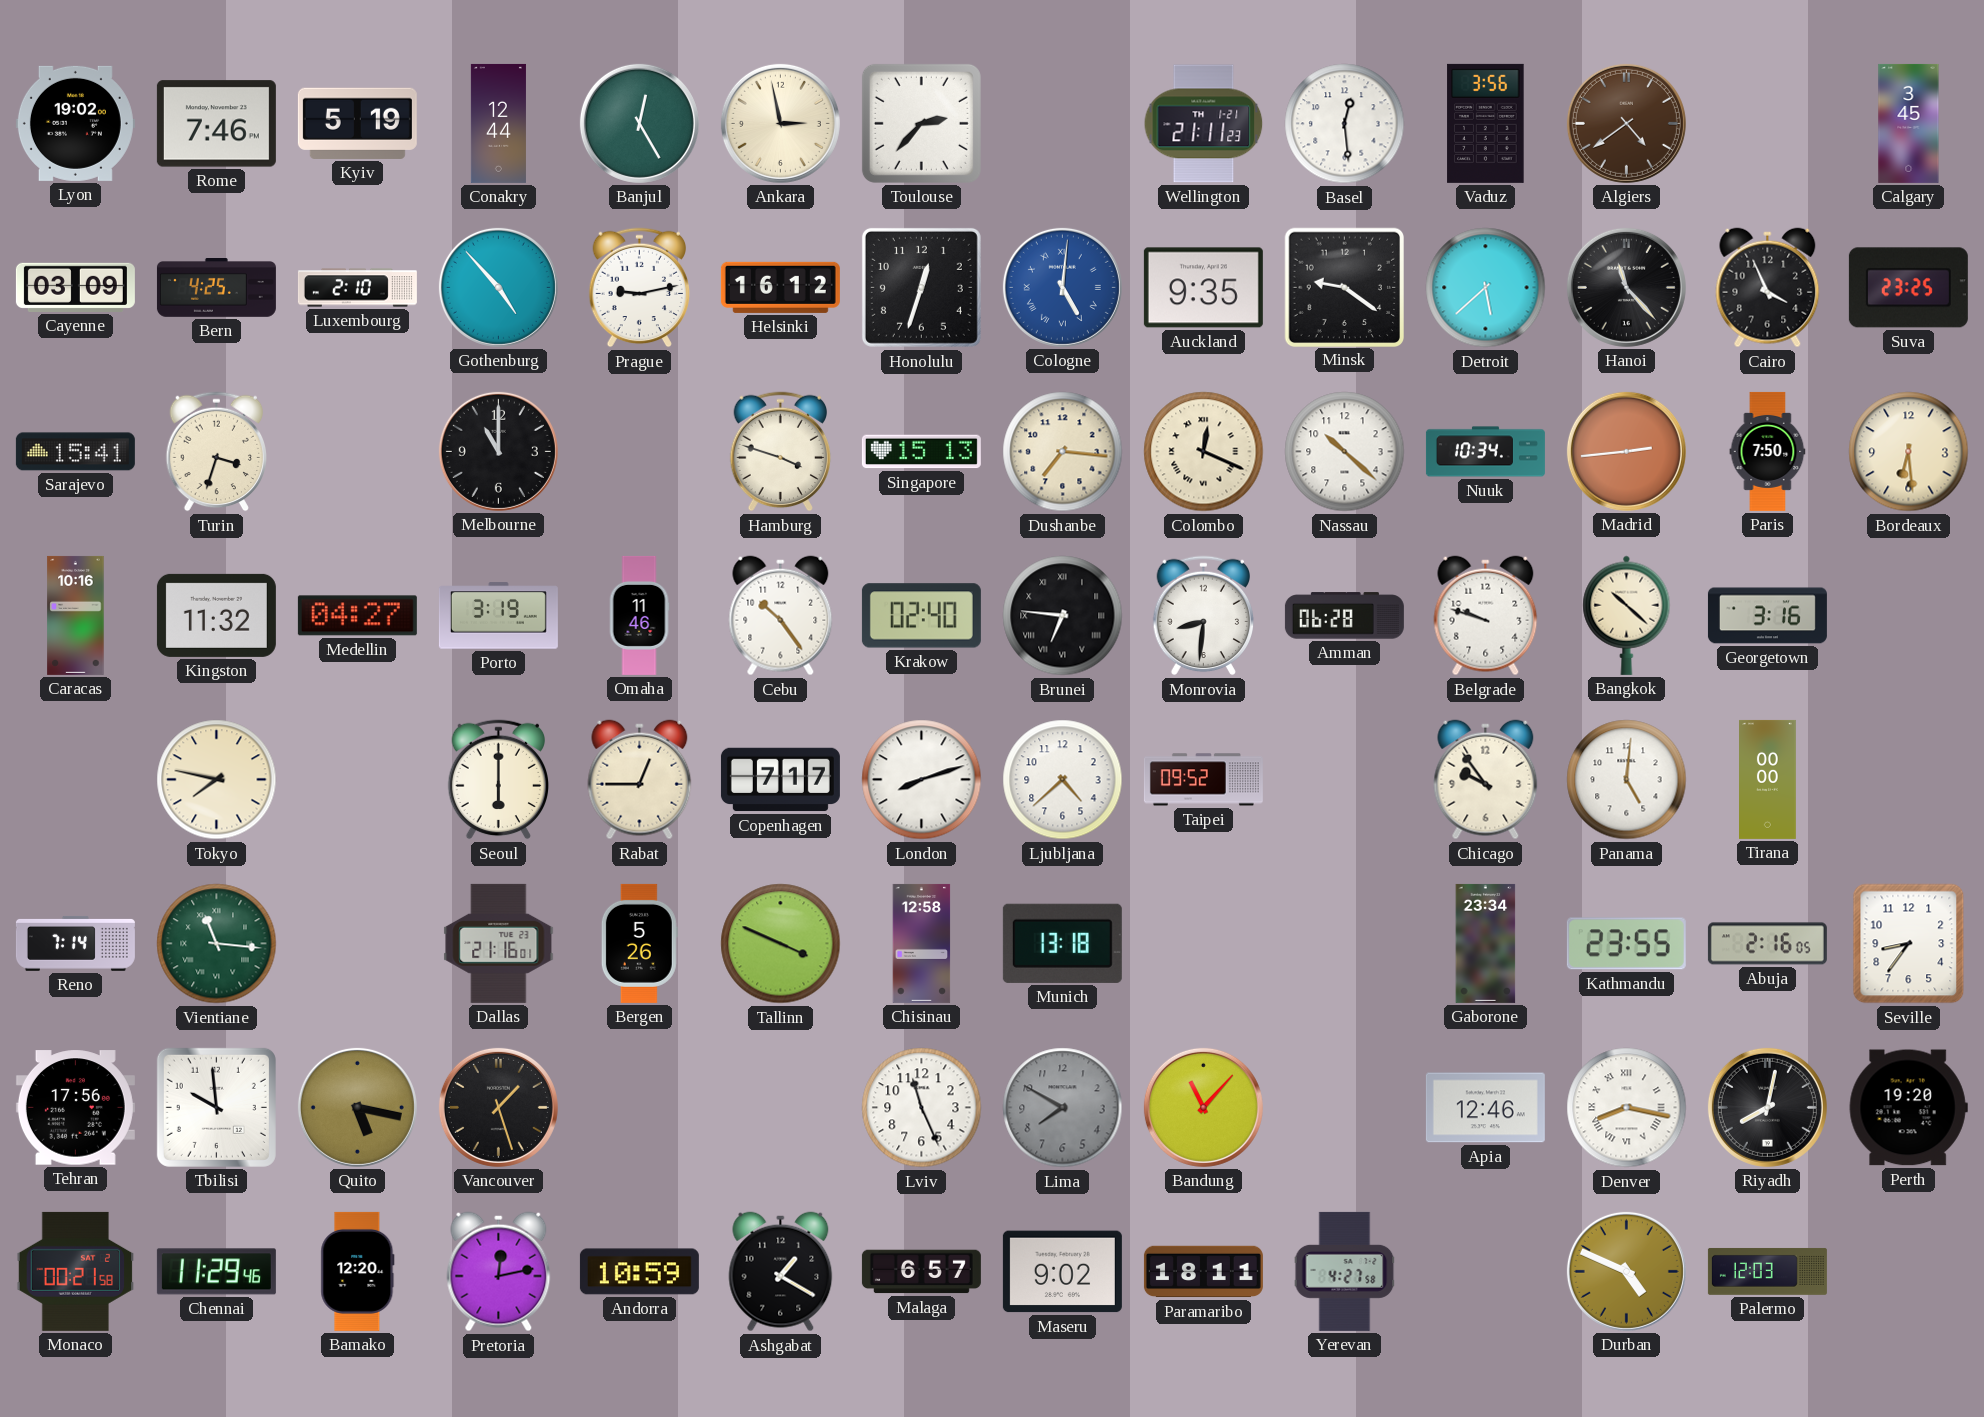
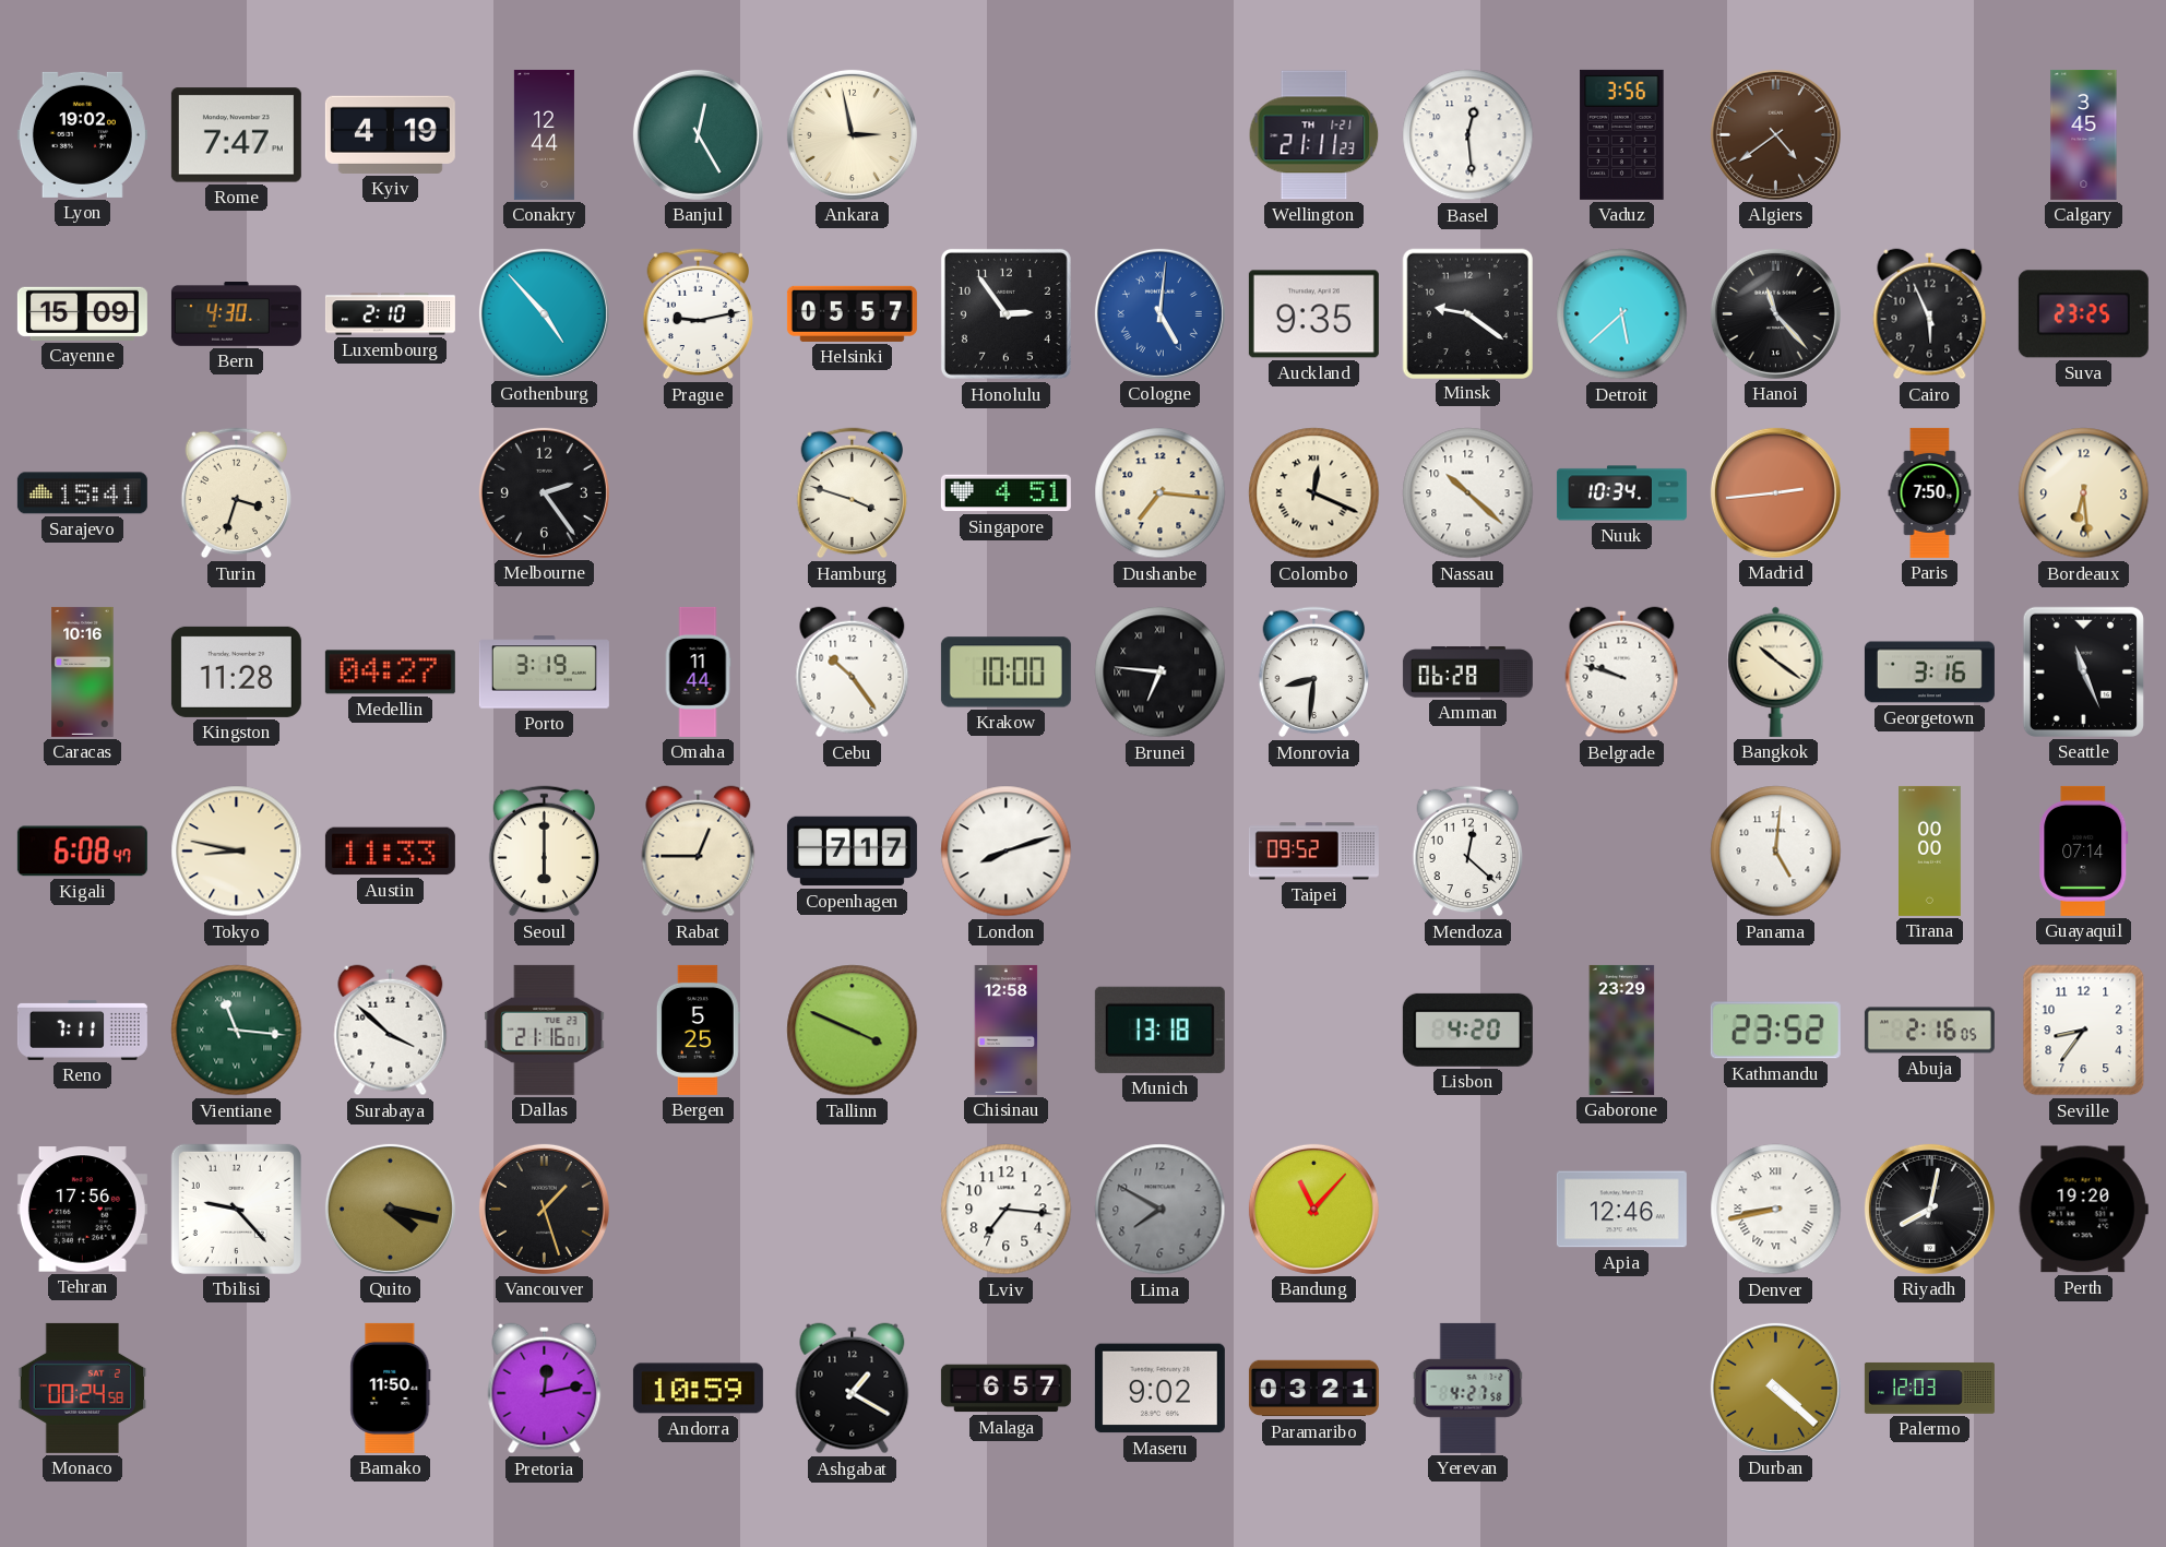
Rome: 7:46 -> 7:47
Kyiv: 5:19 -> 4:19
Toulouse: 2:37 -> none
Cayenne: 03:09 -> 15:09
Bern: 4:25 -> 4:30
Helsinki: 16:12 -> 05:57
Honolulu: 12:33 -> 2:54
Cairo: 3:56 -> 5:56
Melbourne: 11:00 -> 2:24
Singapore: 15:13 -> 4:51
Kingston: 11:32 -> 11:28
Omaha: 11:46 -> 11:44
Krakow: 02:40 -> 10:00
Bangkok: 10:22 -> 10:21
Seattle: none -> 11:26
Kigali: none -> 6:08
Tokyo: 7:47 -> 8:47
Austin: none -> 11:33
Ljubljana: 4:38 -> none
Mendoza: none -> 12:22
Chicago: 9:54 -> none
Guayaquil: none -> 07:14
Reno: 7:14 -> 7:11
Surabaya: none -> 3:52
Bergen: 5:26 -> 5:25
Lisbon: none -> 4:20
Gaborone: 23:34 -> 23:29
Kathmandu: 23:55 -> 23:52
Tbilisi: 9:59 -> 9:23
Quito: 5:17 -> 4:17
Lviv: 11:26 -> 7:16
Denver: 8:17 -> 8:43
Monaco: 00:21 -> 00:24
Chennai: 11:29 -> none
Bamako: 12:20 -> 11:50
Paramaribo: 18:11 -> 03:21
Durban: 4:49 -> 4:22
